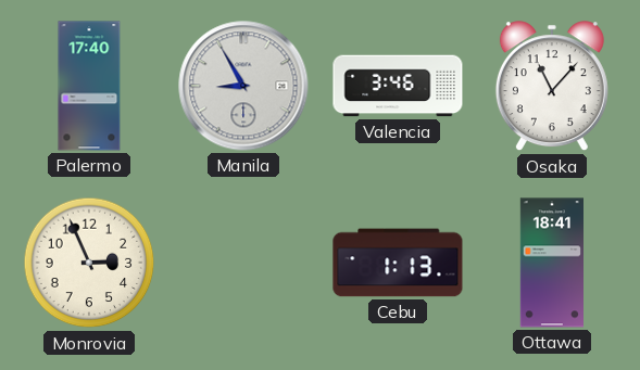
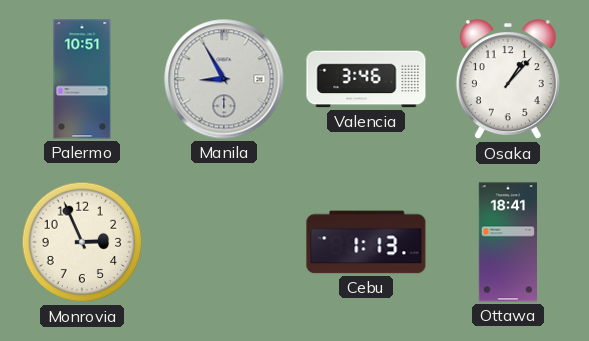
Palermo: 17:40 -> 10:51
Osaka: 11:07 -> 1:07
